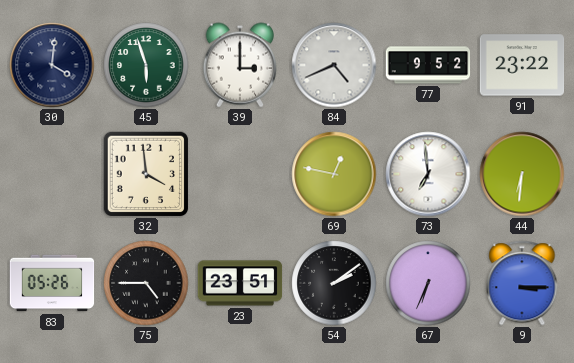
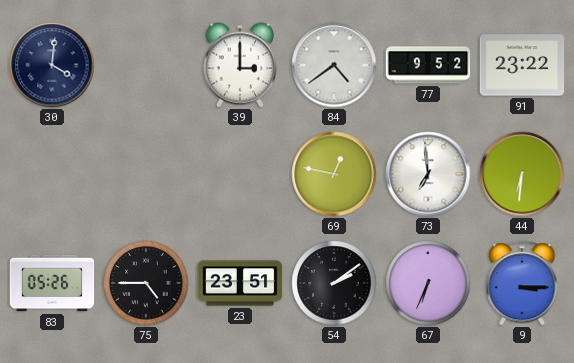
45: 5:57 -> none
84: 4:41 -> 4:39
32: 3:59 -> none
